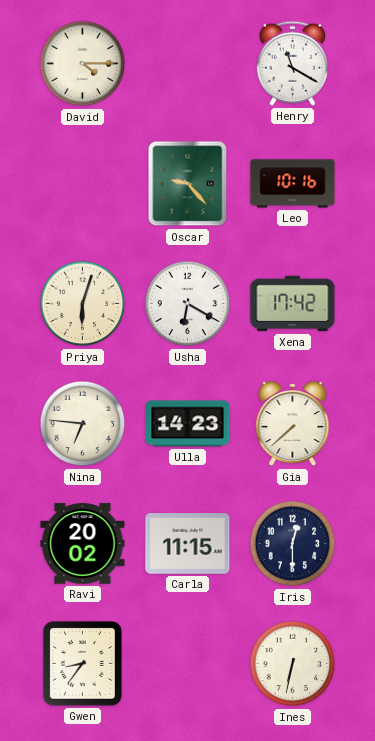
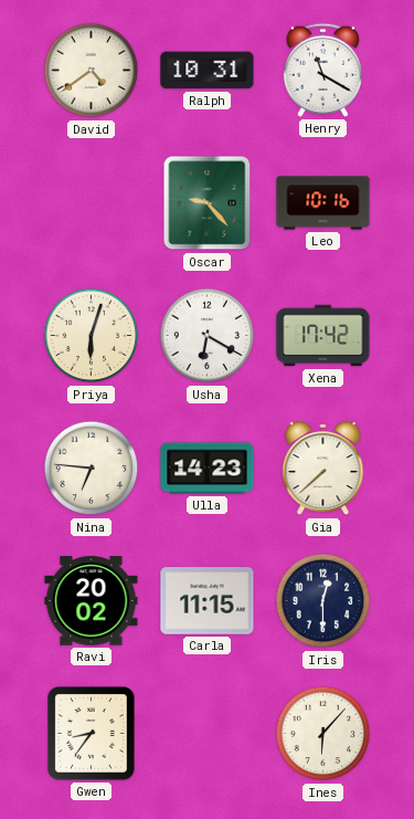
David: 4:15 -> 4:39
Ralph: none -> 10:31
Ines: 6:32 -> 6:07
